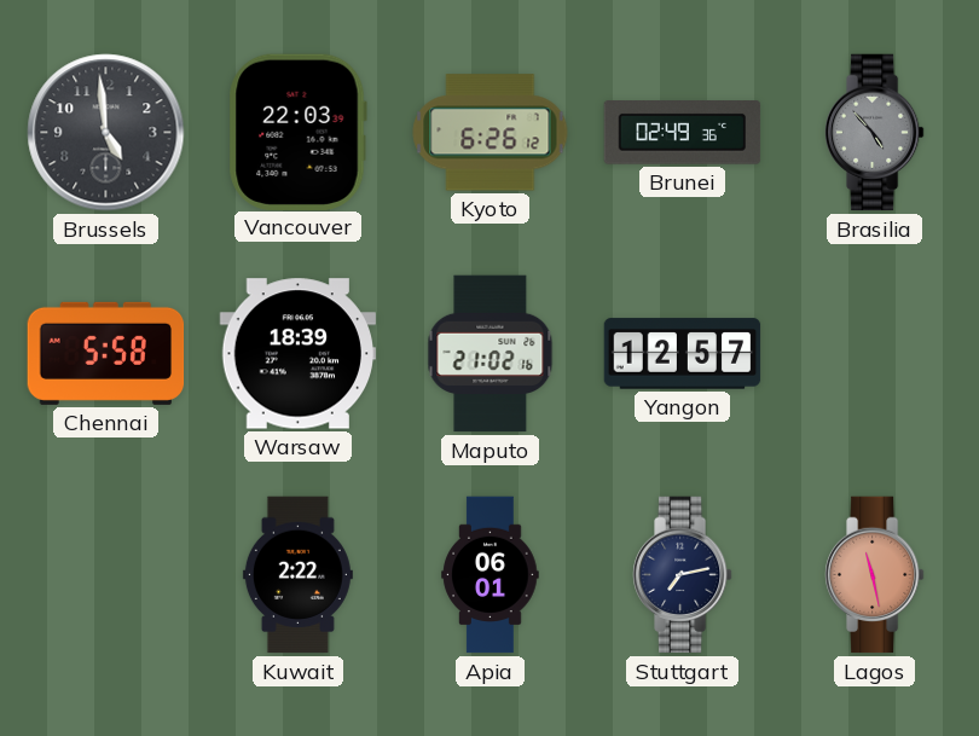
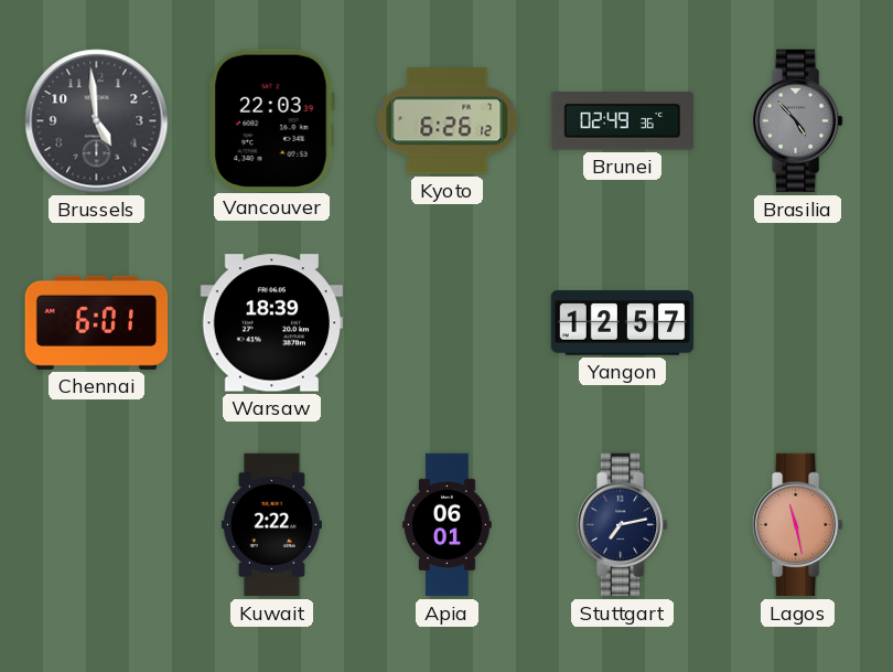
Chennai: 5:58 -> 6:01
Maputo: 21:02 -> none
